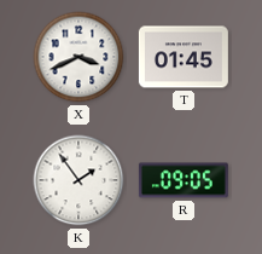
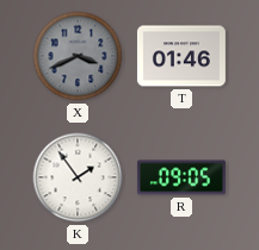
X dial: white -> grey
T: 01:45 -> 01:46
